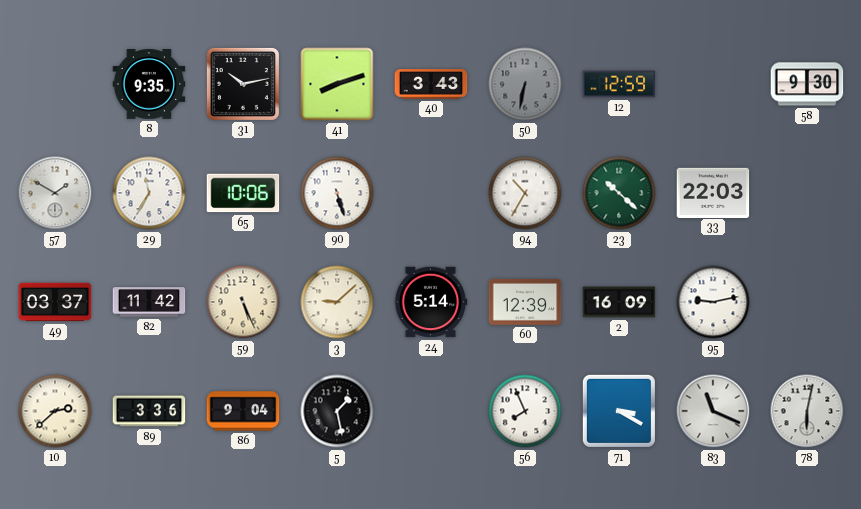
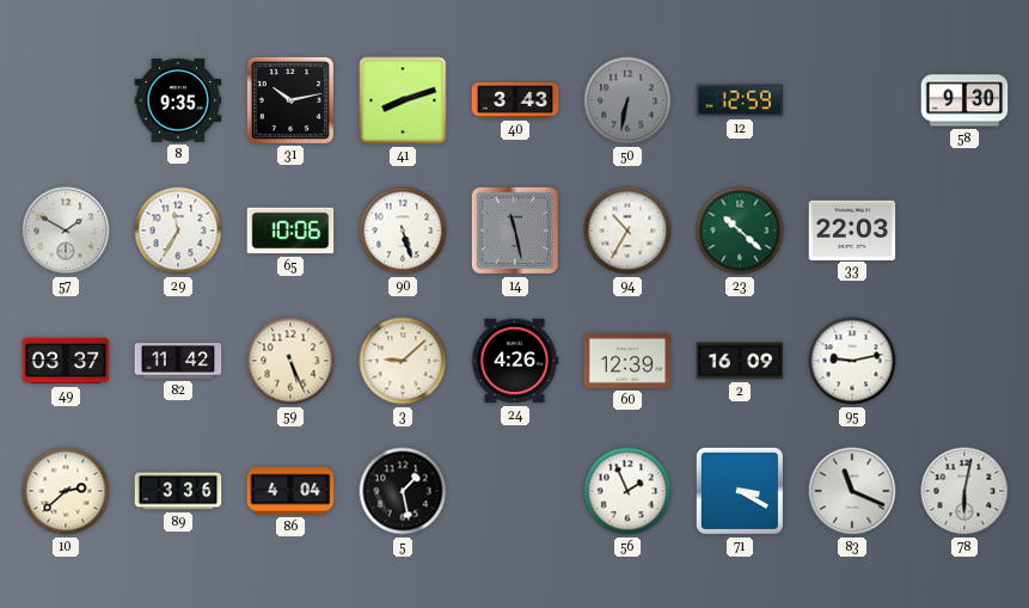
14: none -> 11:28
24: 5:14 -> 4:26
86: 9:04 -> 4:04
56: 7:56 -> 1:56
